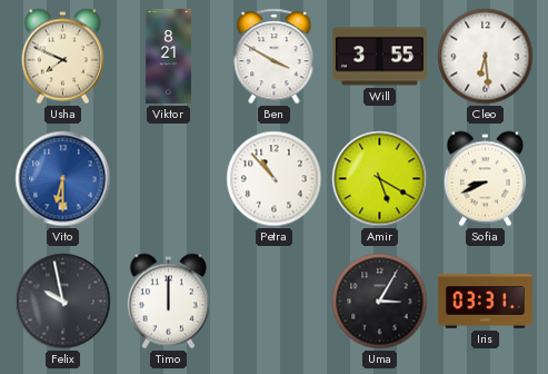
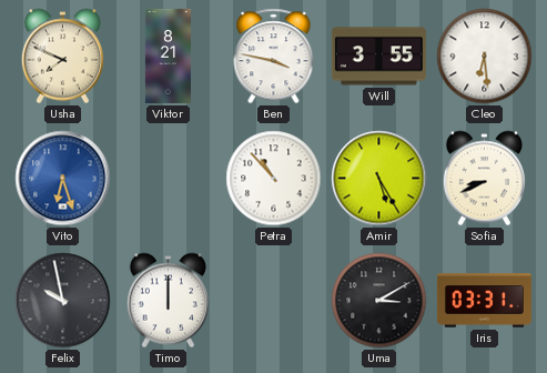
Ben: 3:50 -> 3:47
Vito: 6:30 -> 6:27
Amir: 5:20 -> 5:25
Uma: 3:05 -> 3:10
